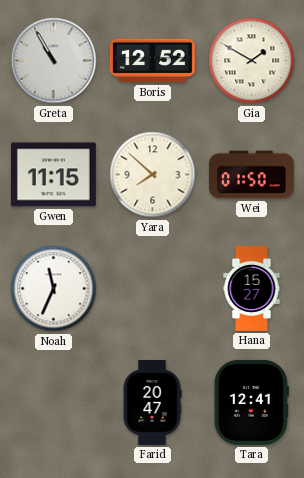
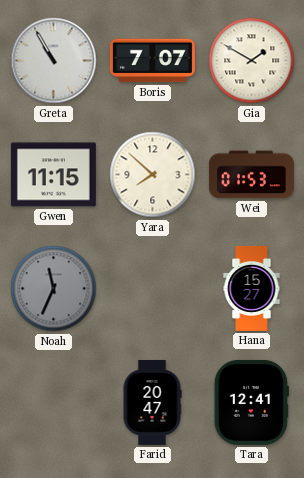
Boris: 12:52 -> 7:07
Wei: 01:50 -> 01:53
Noah dial: white -> grey
